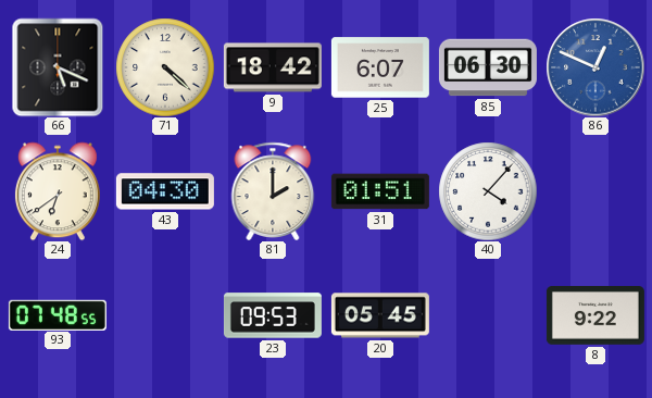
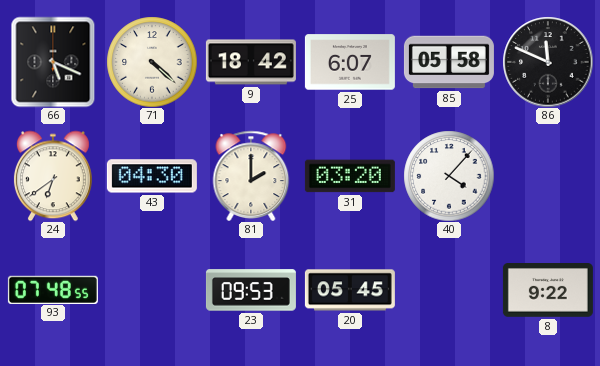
85: 06:30 -> 05:58
86: 12:49 -> 11:49
86 dial: blue -> black
31: 01:51 -> 03:20
